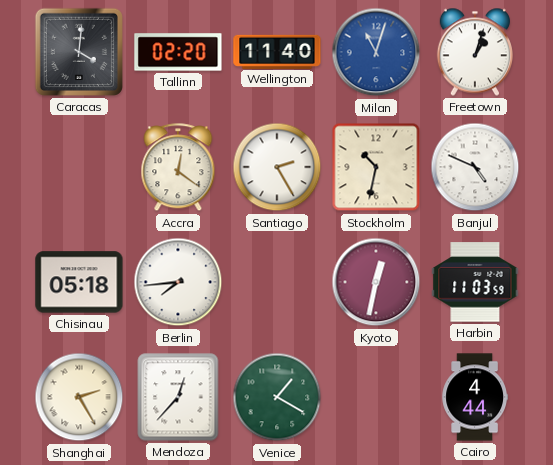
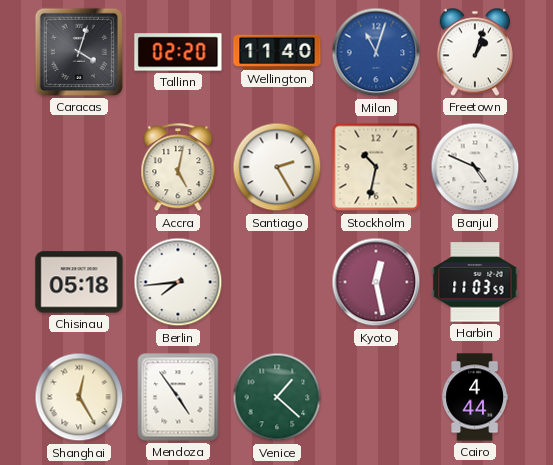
Caracas: 4:01 -> 4:03
Accra: 12:21 -> 5:02
Kyoto: 12:32 -> 12:28
Shanghai: 2:25 -> 12:25
Mendoza: 12:37 -> 4:54
Venice: 1:20 -> 1:22
